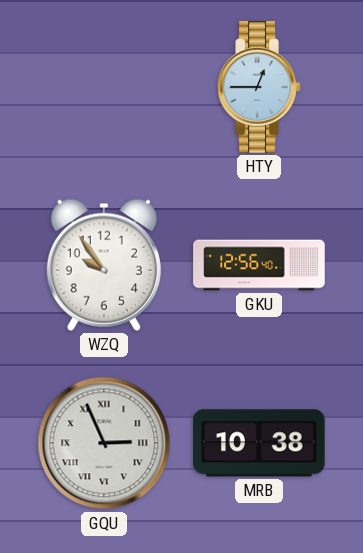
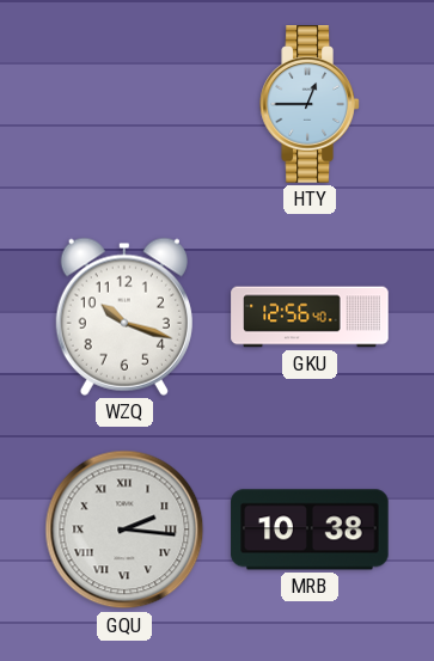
WZQ: 9:54 -> 10:18
GQU: 2:56 -> 2:16
